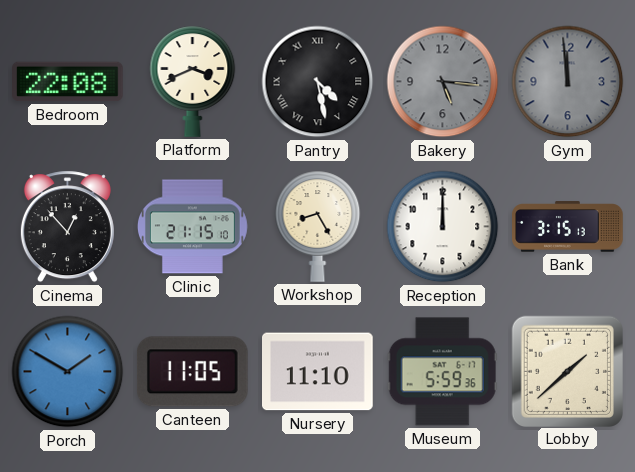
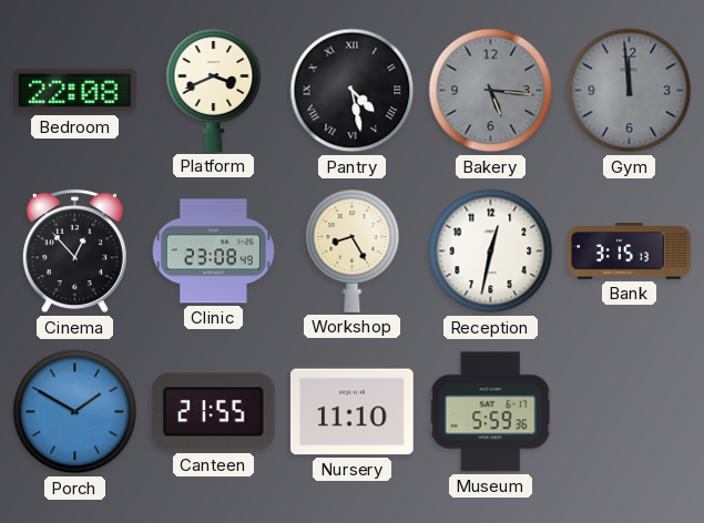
Clinic: 21:15 -> 23:08
Reception: 12:00 -> 12:32
Canteen: 11:05 -> 21:55
Lobby: 1:38 -> none
